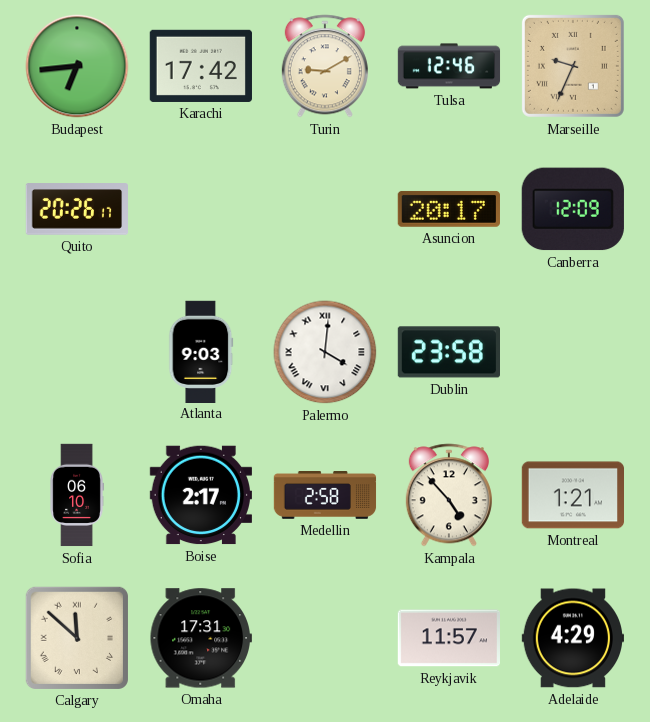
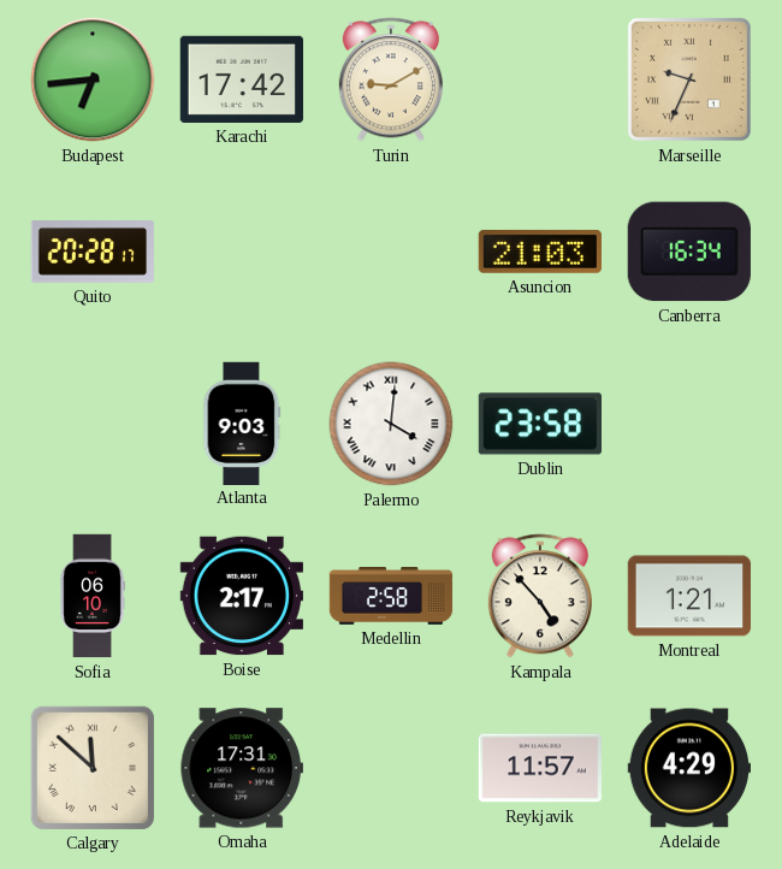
Tulsa: 12:46 -> none
Quito: 20:26 -> 20:28
Asuncion: 20:17 -> 21:03
Canberra: 12:09 -> 16:34
